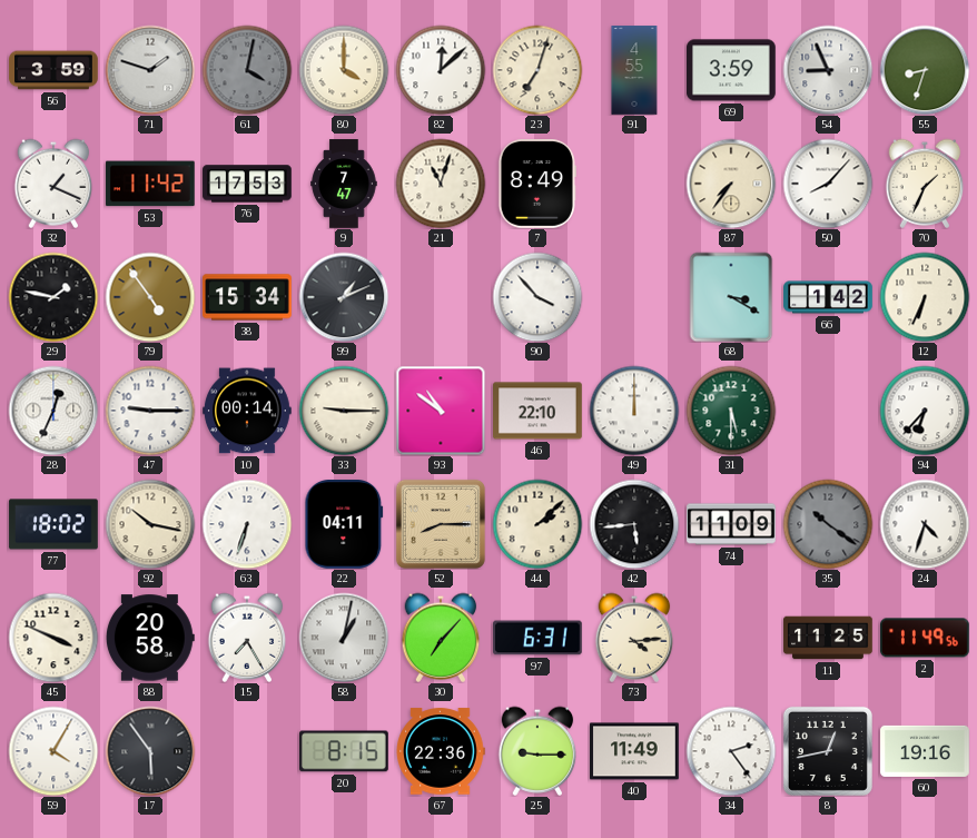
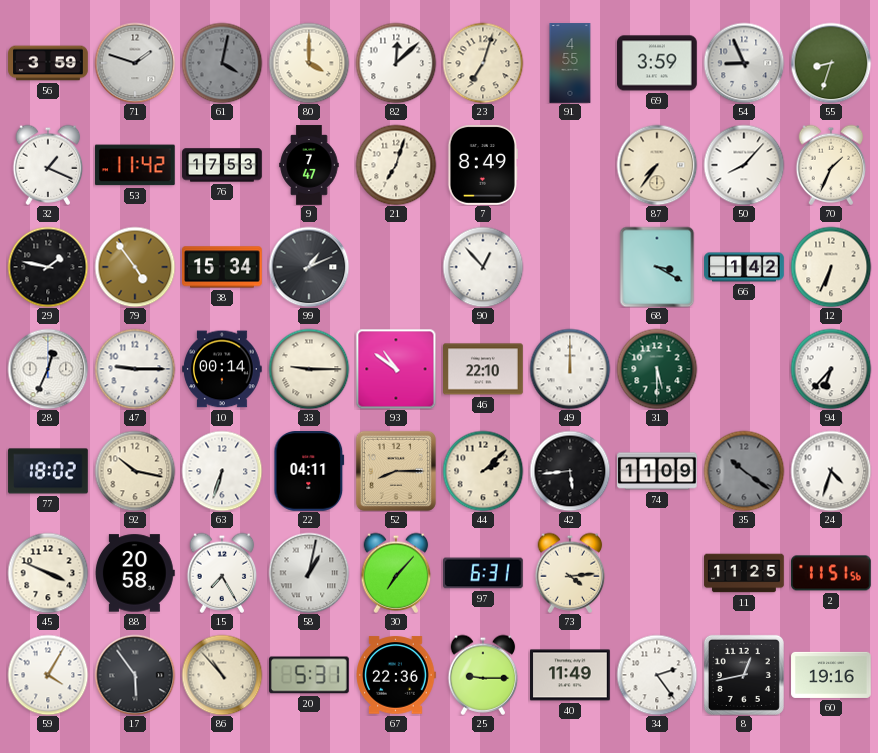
21: 11:03 -> 7:03
90: 3:53 -> 12:53
2: 11:49 -> 11:51
86: none -> 10:53
20: 8:15 -> 5:31
